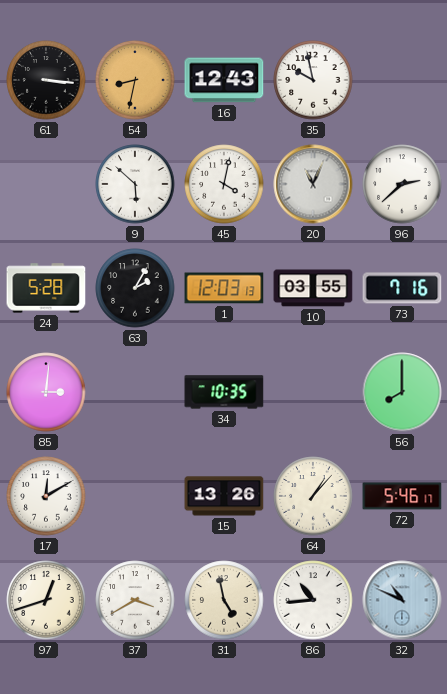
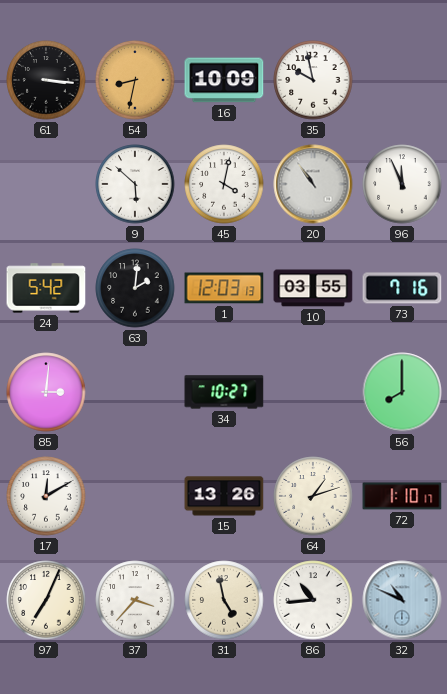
16: 12:43 -> 10:09
20: 11:04 -> 10:54
96: 2:38 -> 11:56
24: 5:28 -> 5:42
63: 2:05 -> 2:01
34: 10:35 -> 10:27
64: 1:07 -> 1:12
72: 5:46 -> 1:10
97: 12:42 -> 7:04
37: 3:40 -> 3:37
